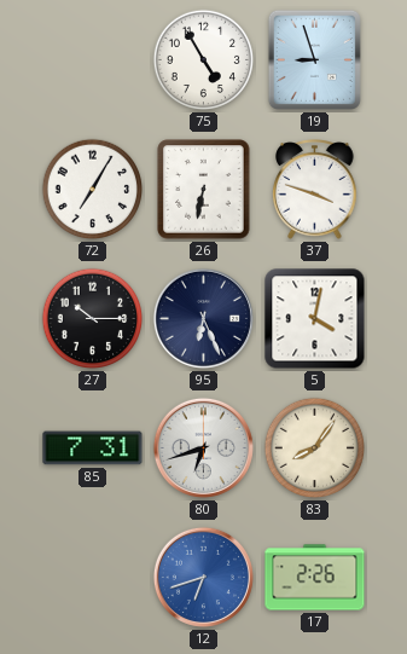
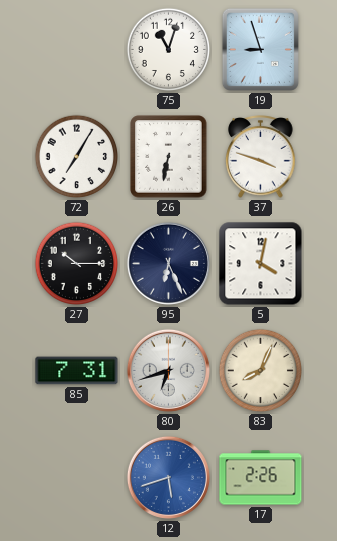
75: 4:55 -> 11:03
83: 8:06 -> 8:04
12: 6:42 -> 5:42
